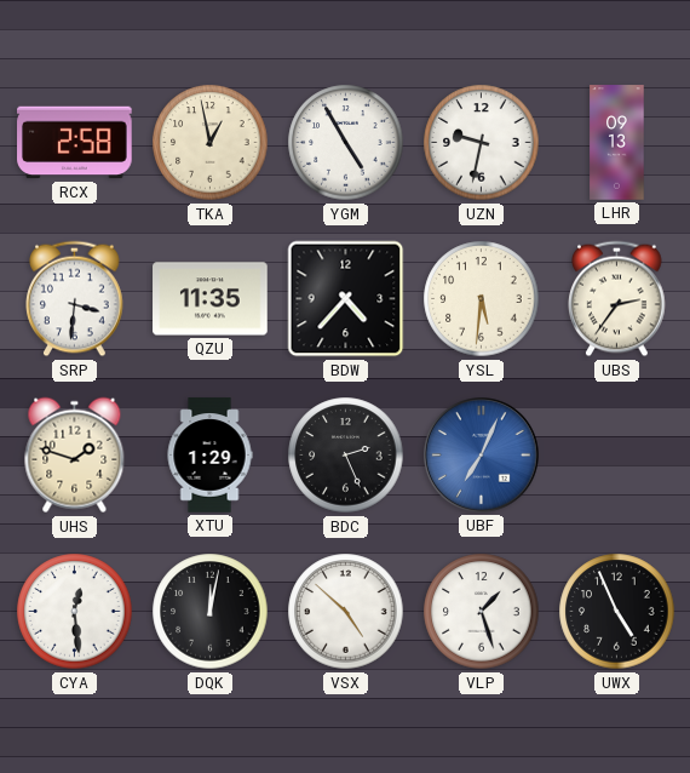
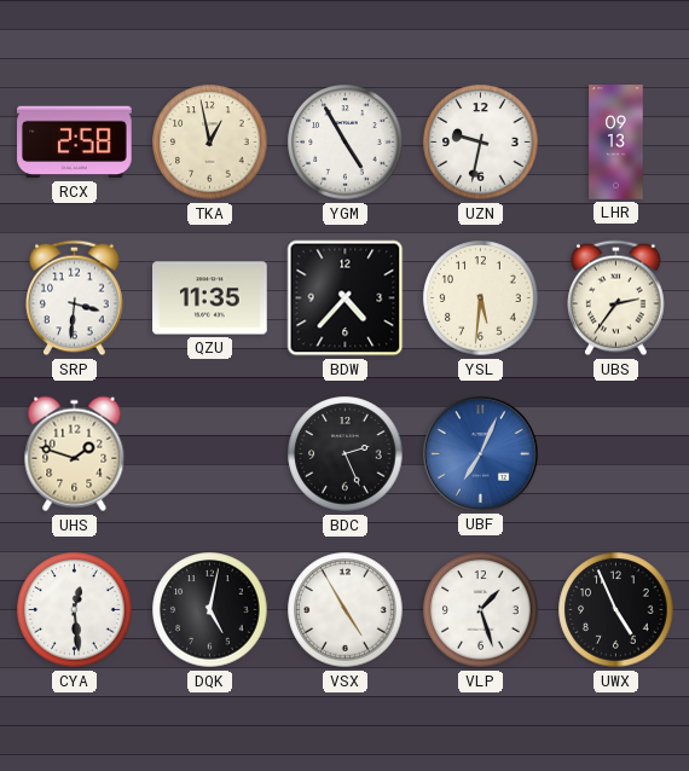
XTU: 1:29 -> none
DQK: 12:02 -> 5:02
VSX: 4:52 -> 4:55
